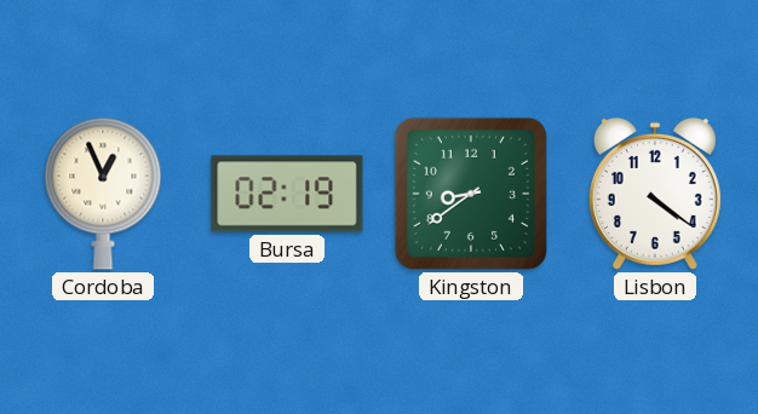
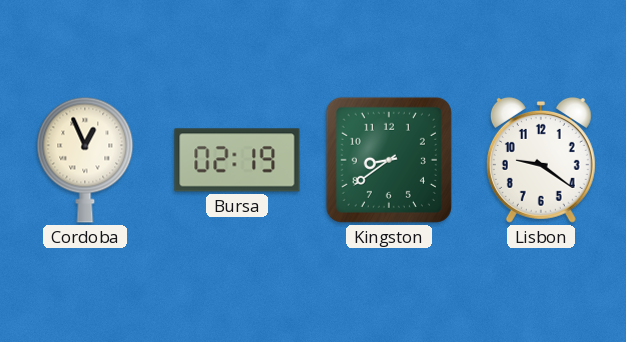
Lisbon: 4:21 -> 9:21
